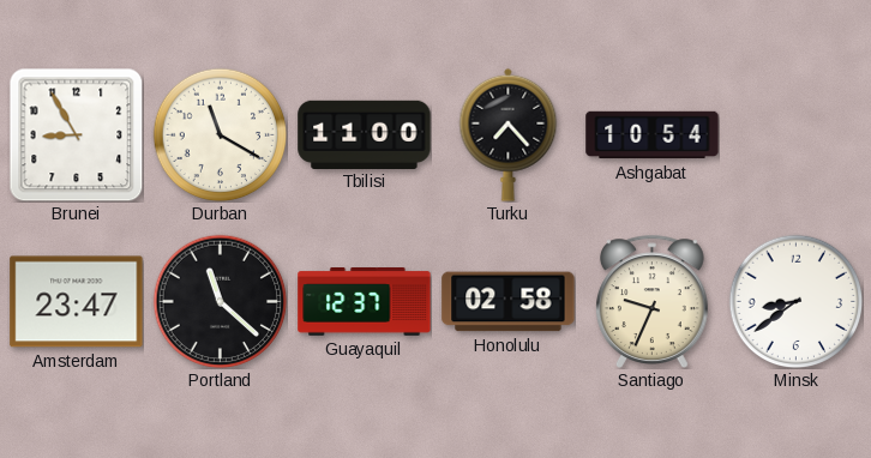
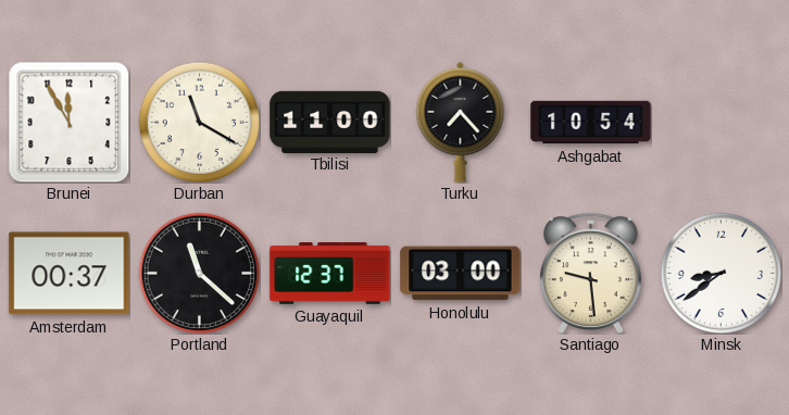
Brunei: 8:55 -> 11:55
Amsterdam: 23:47 -> 00:37
Honolulu: 02:58 -> 03:00
Santiago: 9:34 -> 9:29
